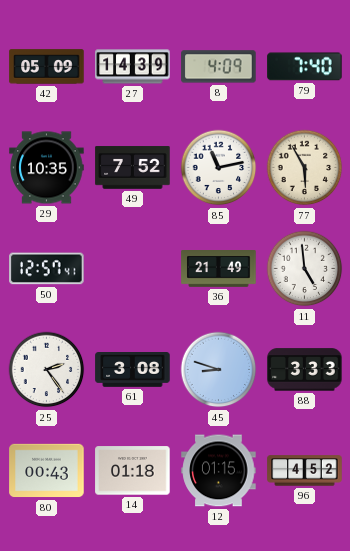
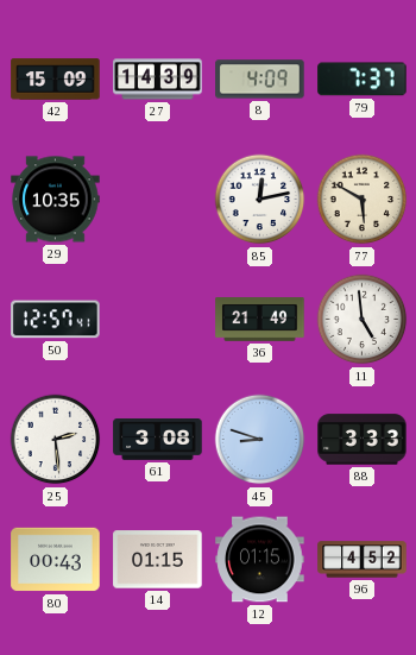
42: 05:09 -> 15:09
79: 7:40 -> 7:37
49: 7:52 -> none
85: 11:13 -> 12:13
77: 5:55 -> 5:50
25: 2:24 -> 2:29
14: 01:18 -> 01:15
